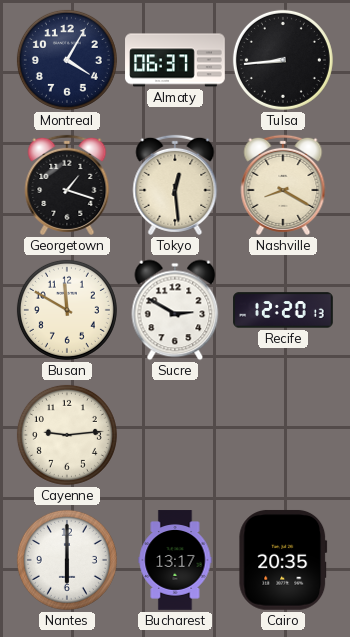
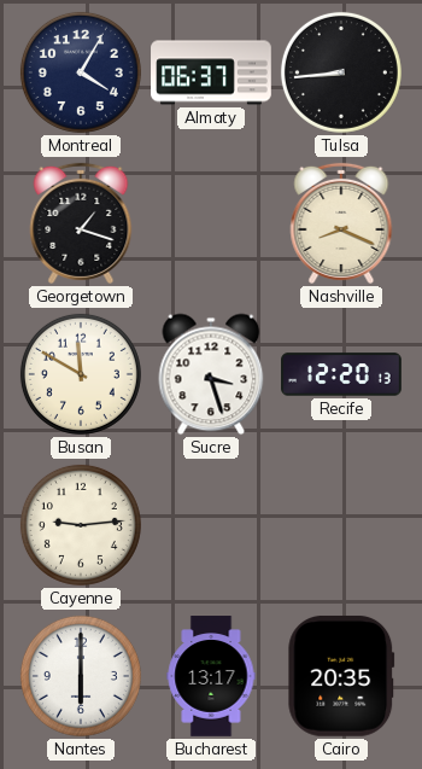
Tokyo: 12:29 -> none
Nashville: 8:20 -> 8:19
Sucre: 2:50 -> 3:27
